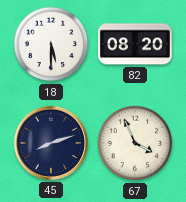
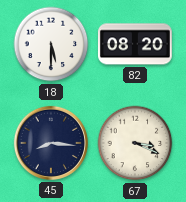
45: 8:12 -> 8:16
67: 3:56 -> 3:19
